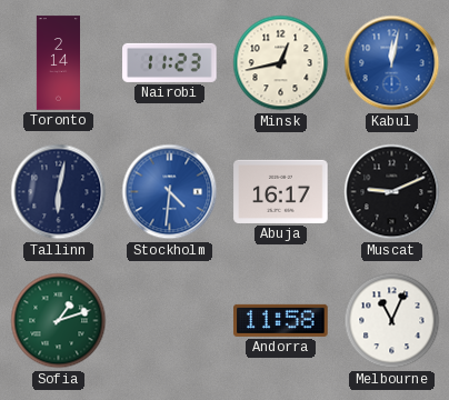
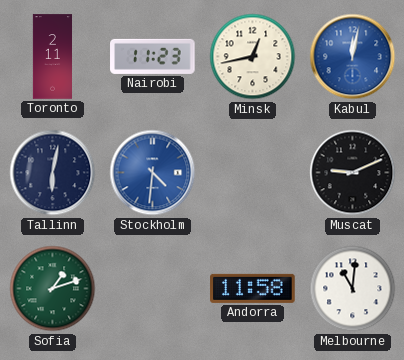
Toronto: 2:14 -> 2:11
Abuja: 16:17 -> none
Melbourne: 11:04 -> 11:01
